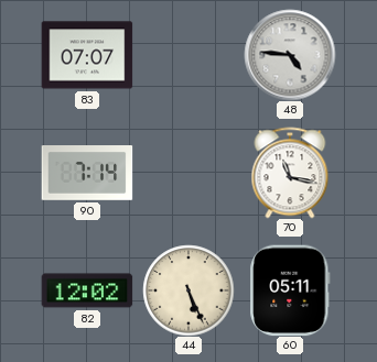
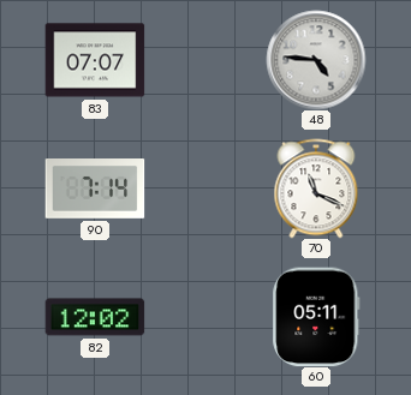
70: 11:17 -> 11:19
44: 5:26 -> none
